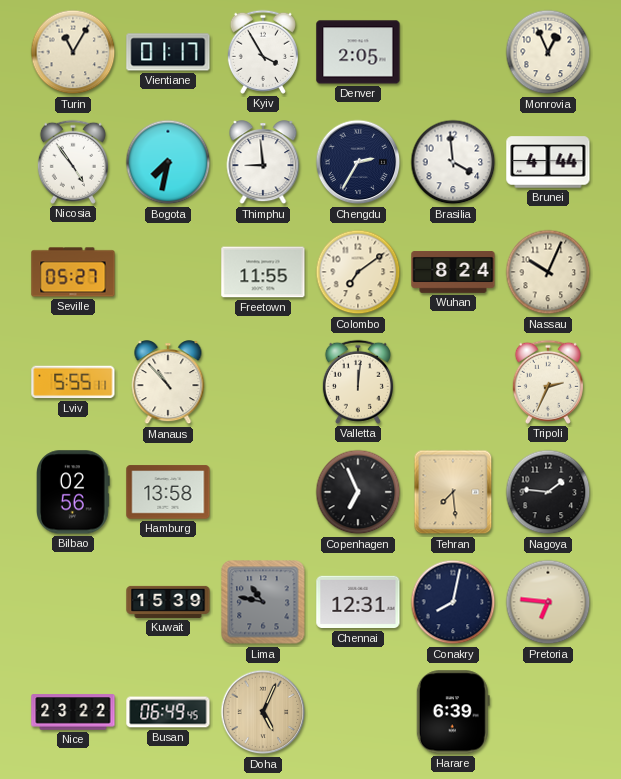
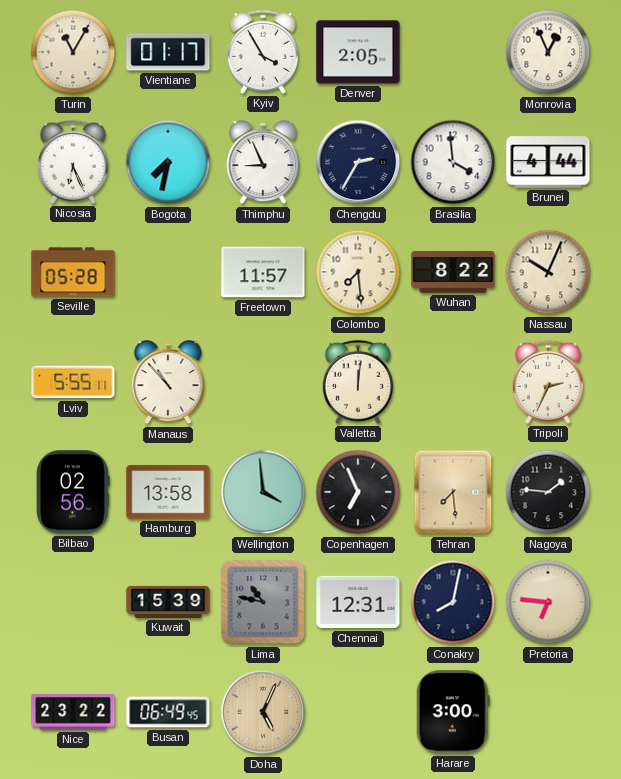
Nicosia: 4:54 -> 6:26
Thimphu: 8:59 -> 8:56
Seville: 05:27 -> 05:28
Freetown: 11:55 -> 11:57
Colombo: 7:09 -> 7:29
Wuhan: 8:24 -> 8:22
Wellington: none -> 3:59
Harare: 6:39 -> 3:00
